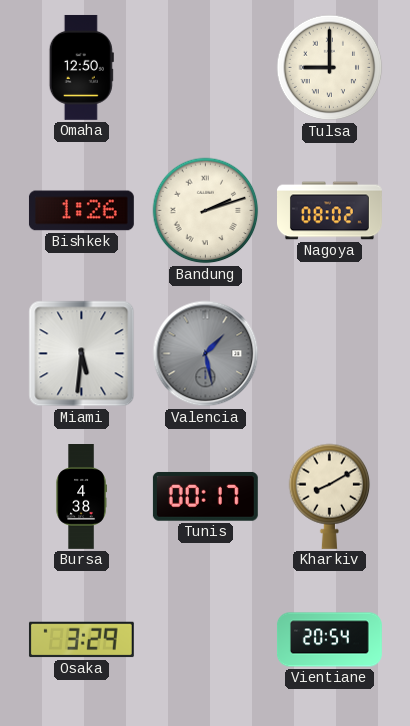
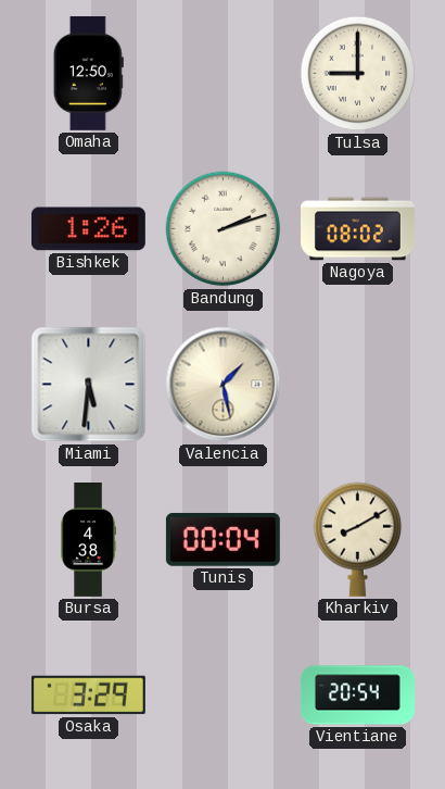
Valencia dial: grey -> cream
Tunis: 00:17 -> 00:04
